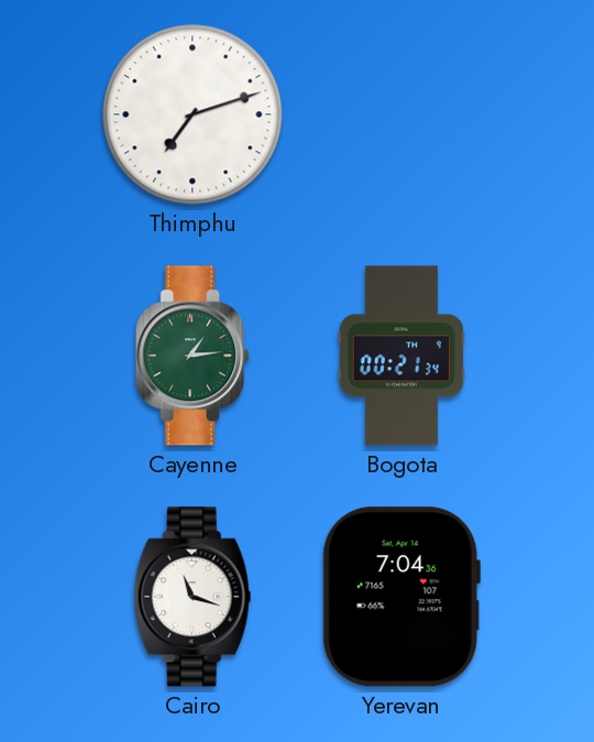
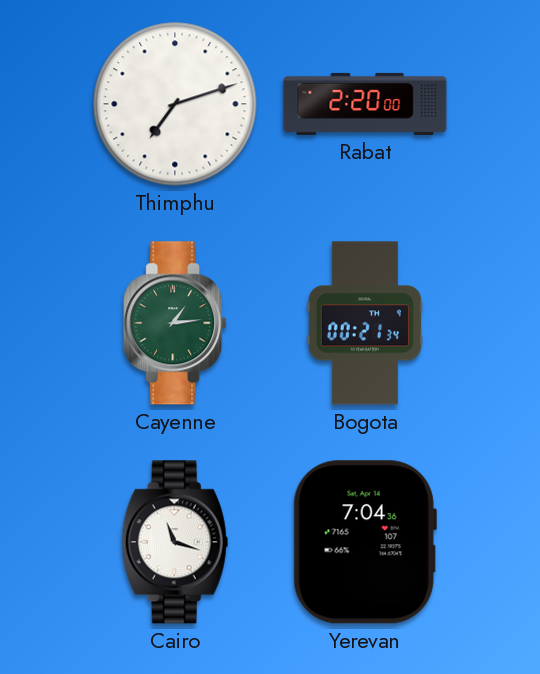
Rabat: none -> 2:20
